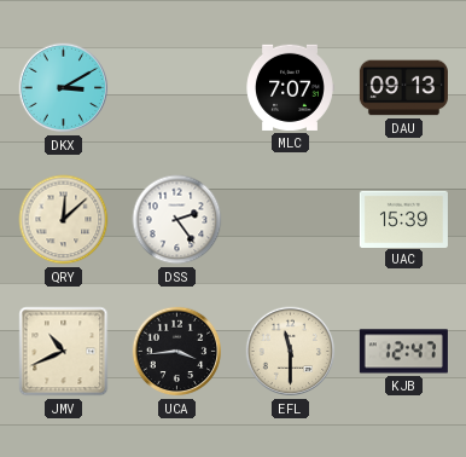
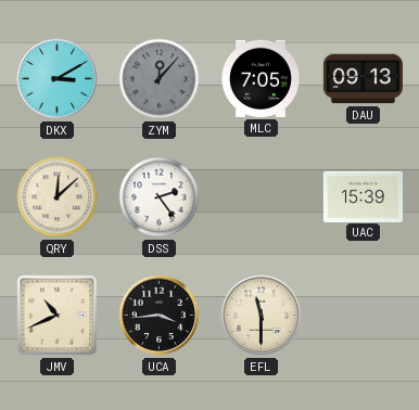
ZYM: none -> 12:07
MLC: 7:07 -> 7:05
KJB: 12:47 -> none
